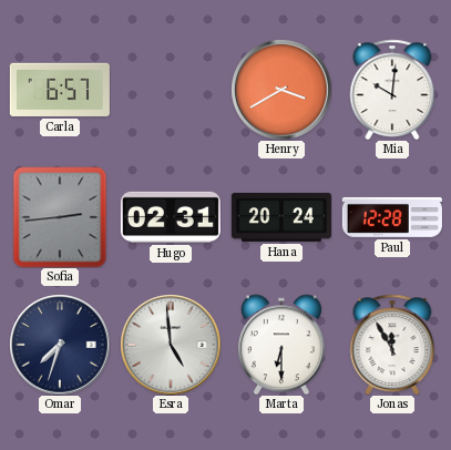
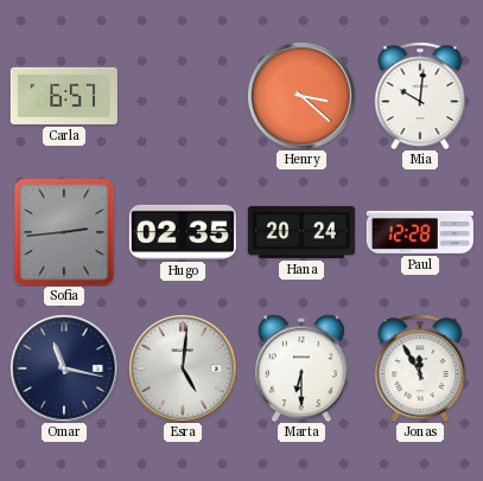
Henry: 3:40 -> 3:22
Hugo: 02:31 -> 02:35
Omar: 7:33 -> 11:17
Esra: 4:59 -> 5:01
